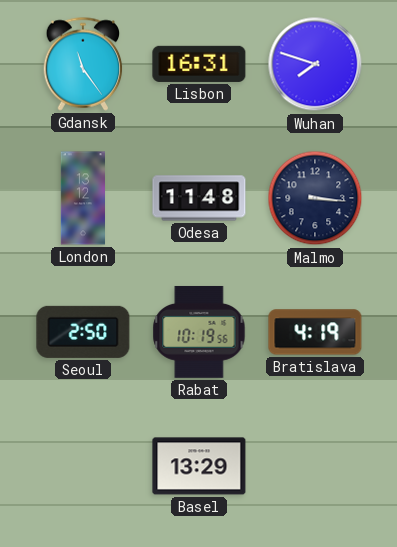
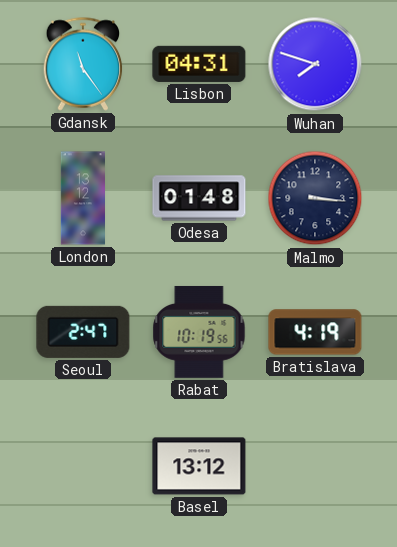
Lisbon: 16:31 -> 04:31
Odesa: 11:48 -> 01:48
Seoul: 2:50 -> 2:47
Basel: 13:29 -> 13:12
